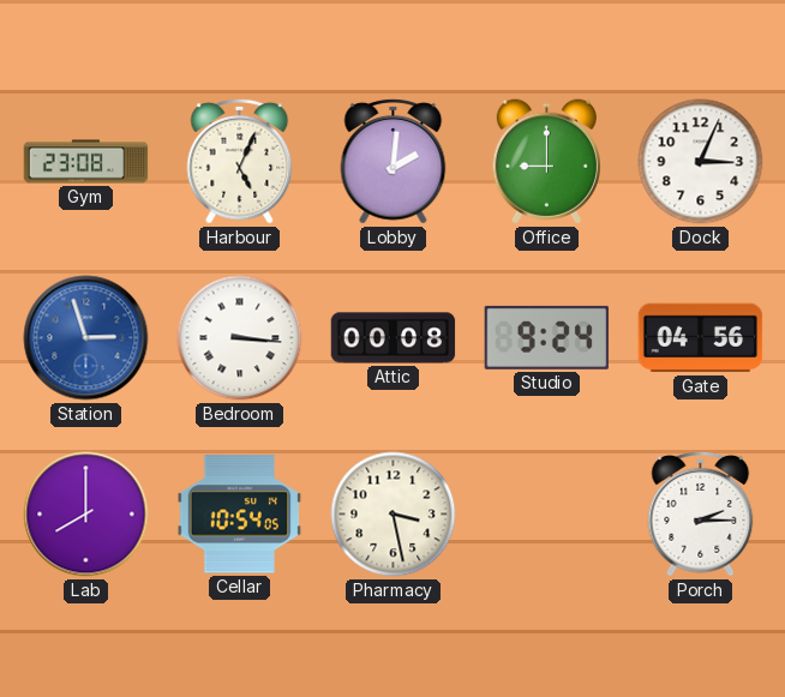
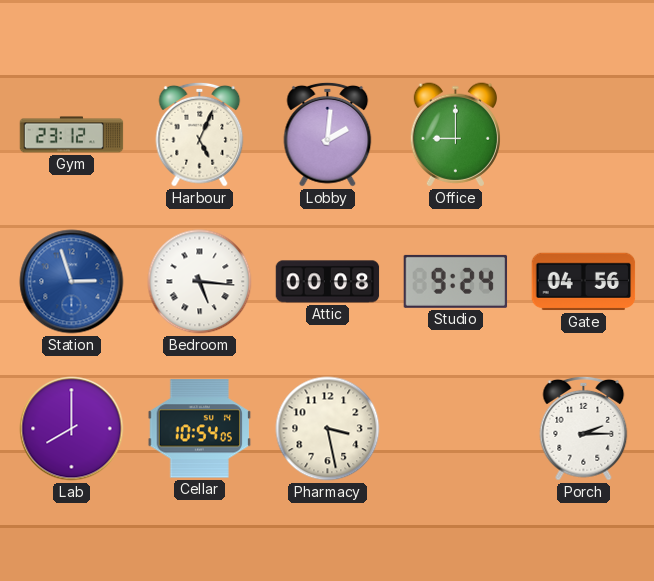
Gym: 23:08 -> 23:12
Dock: 3:04 -> none
Bedroom: 3:16 -> 5:16
